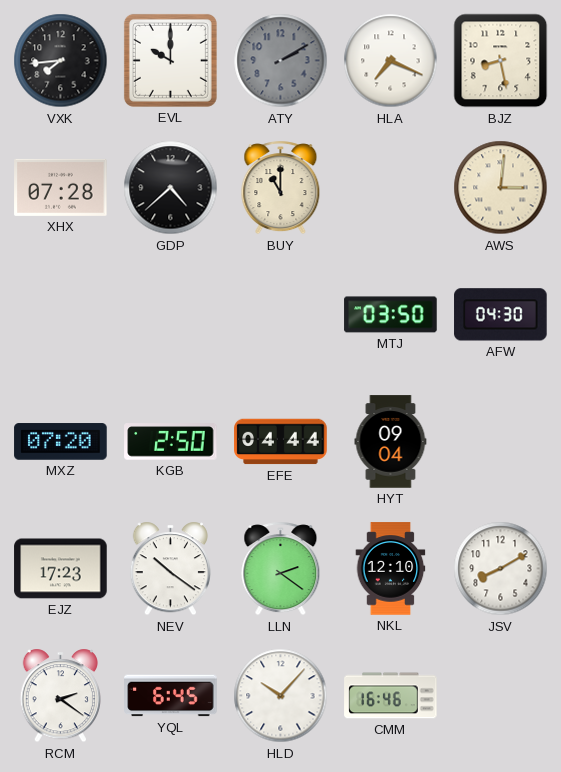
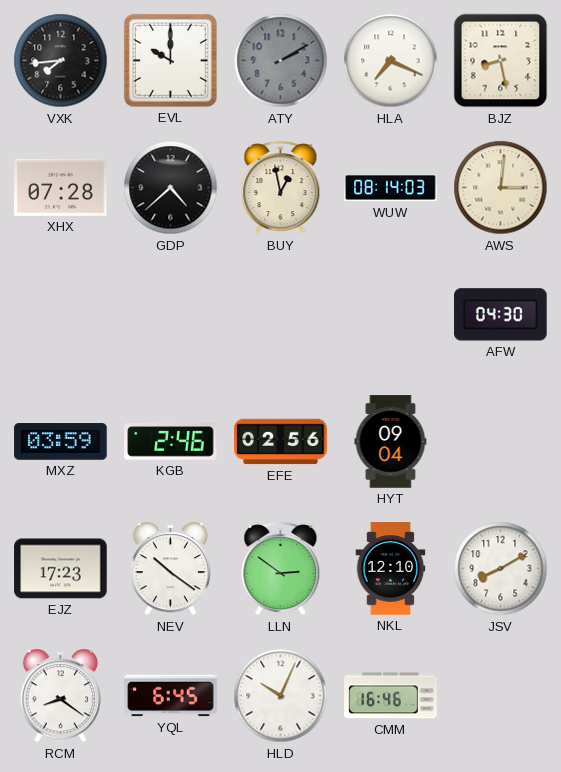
BUY: 11:00 -> 12:58
WUW: none -> 08:14
MTJ: 03:50 -> none
MXZ: 07:20 -> 03:59
KGB: 2:50 -> 2:46
EFE: 04:44 -> 02:56
LLN: 2:21 -> 2:51
RCM: 2:21 -> 8:21
HLD: 10:07 -> 10:04
